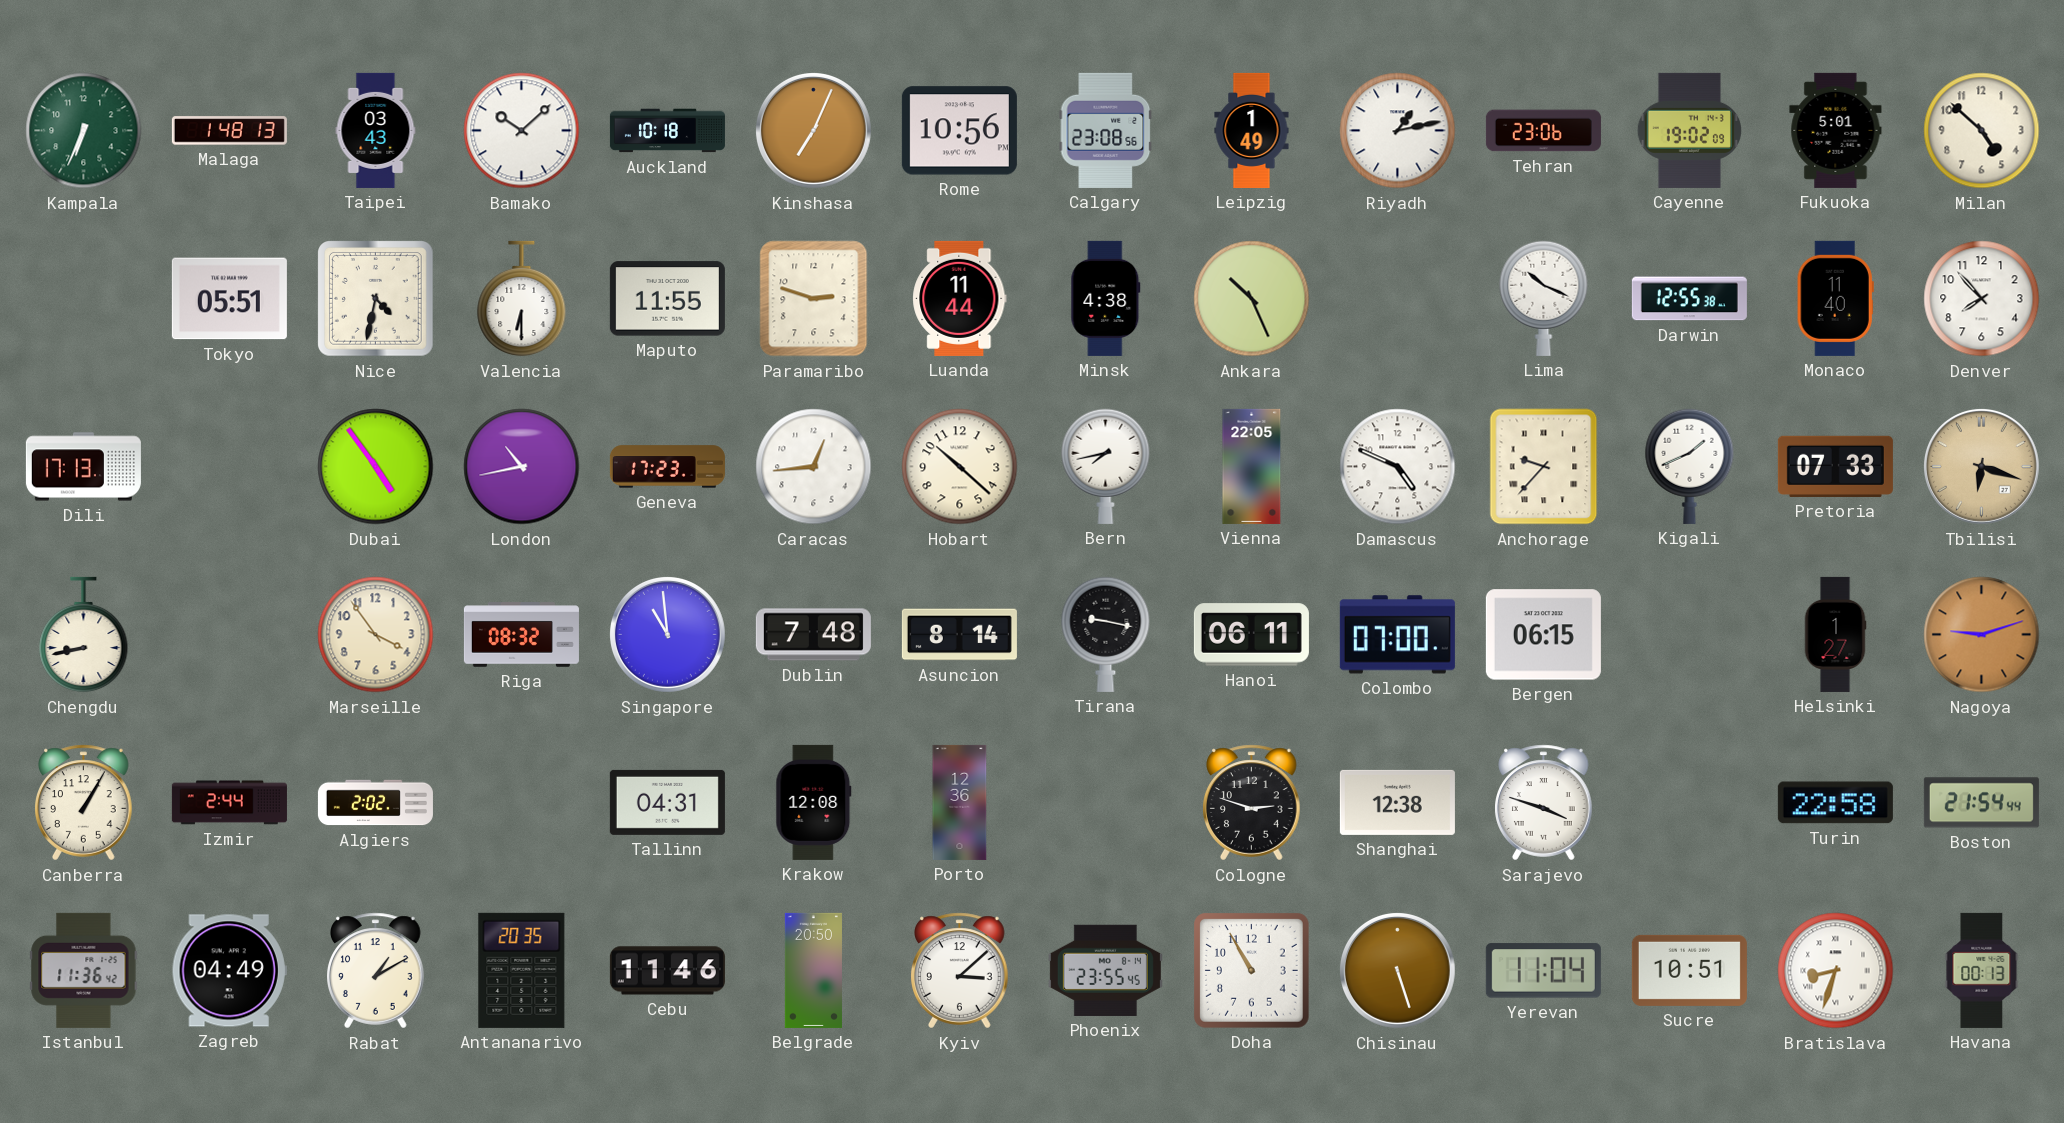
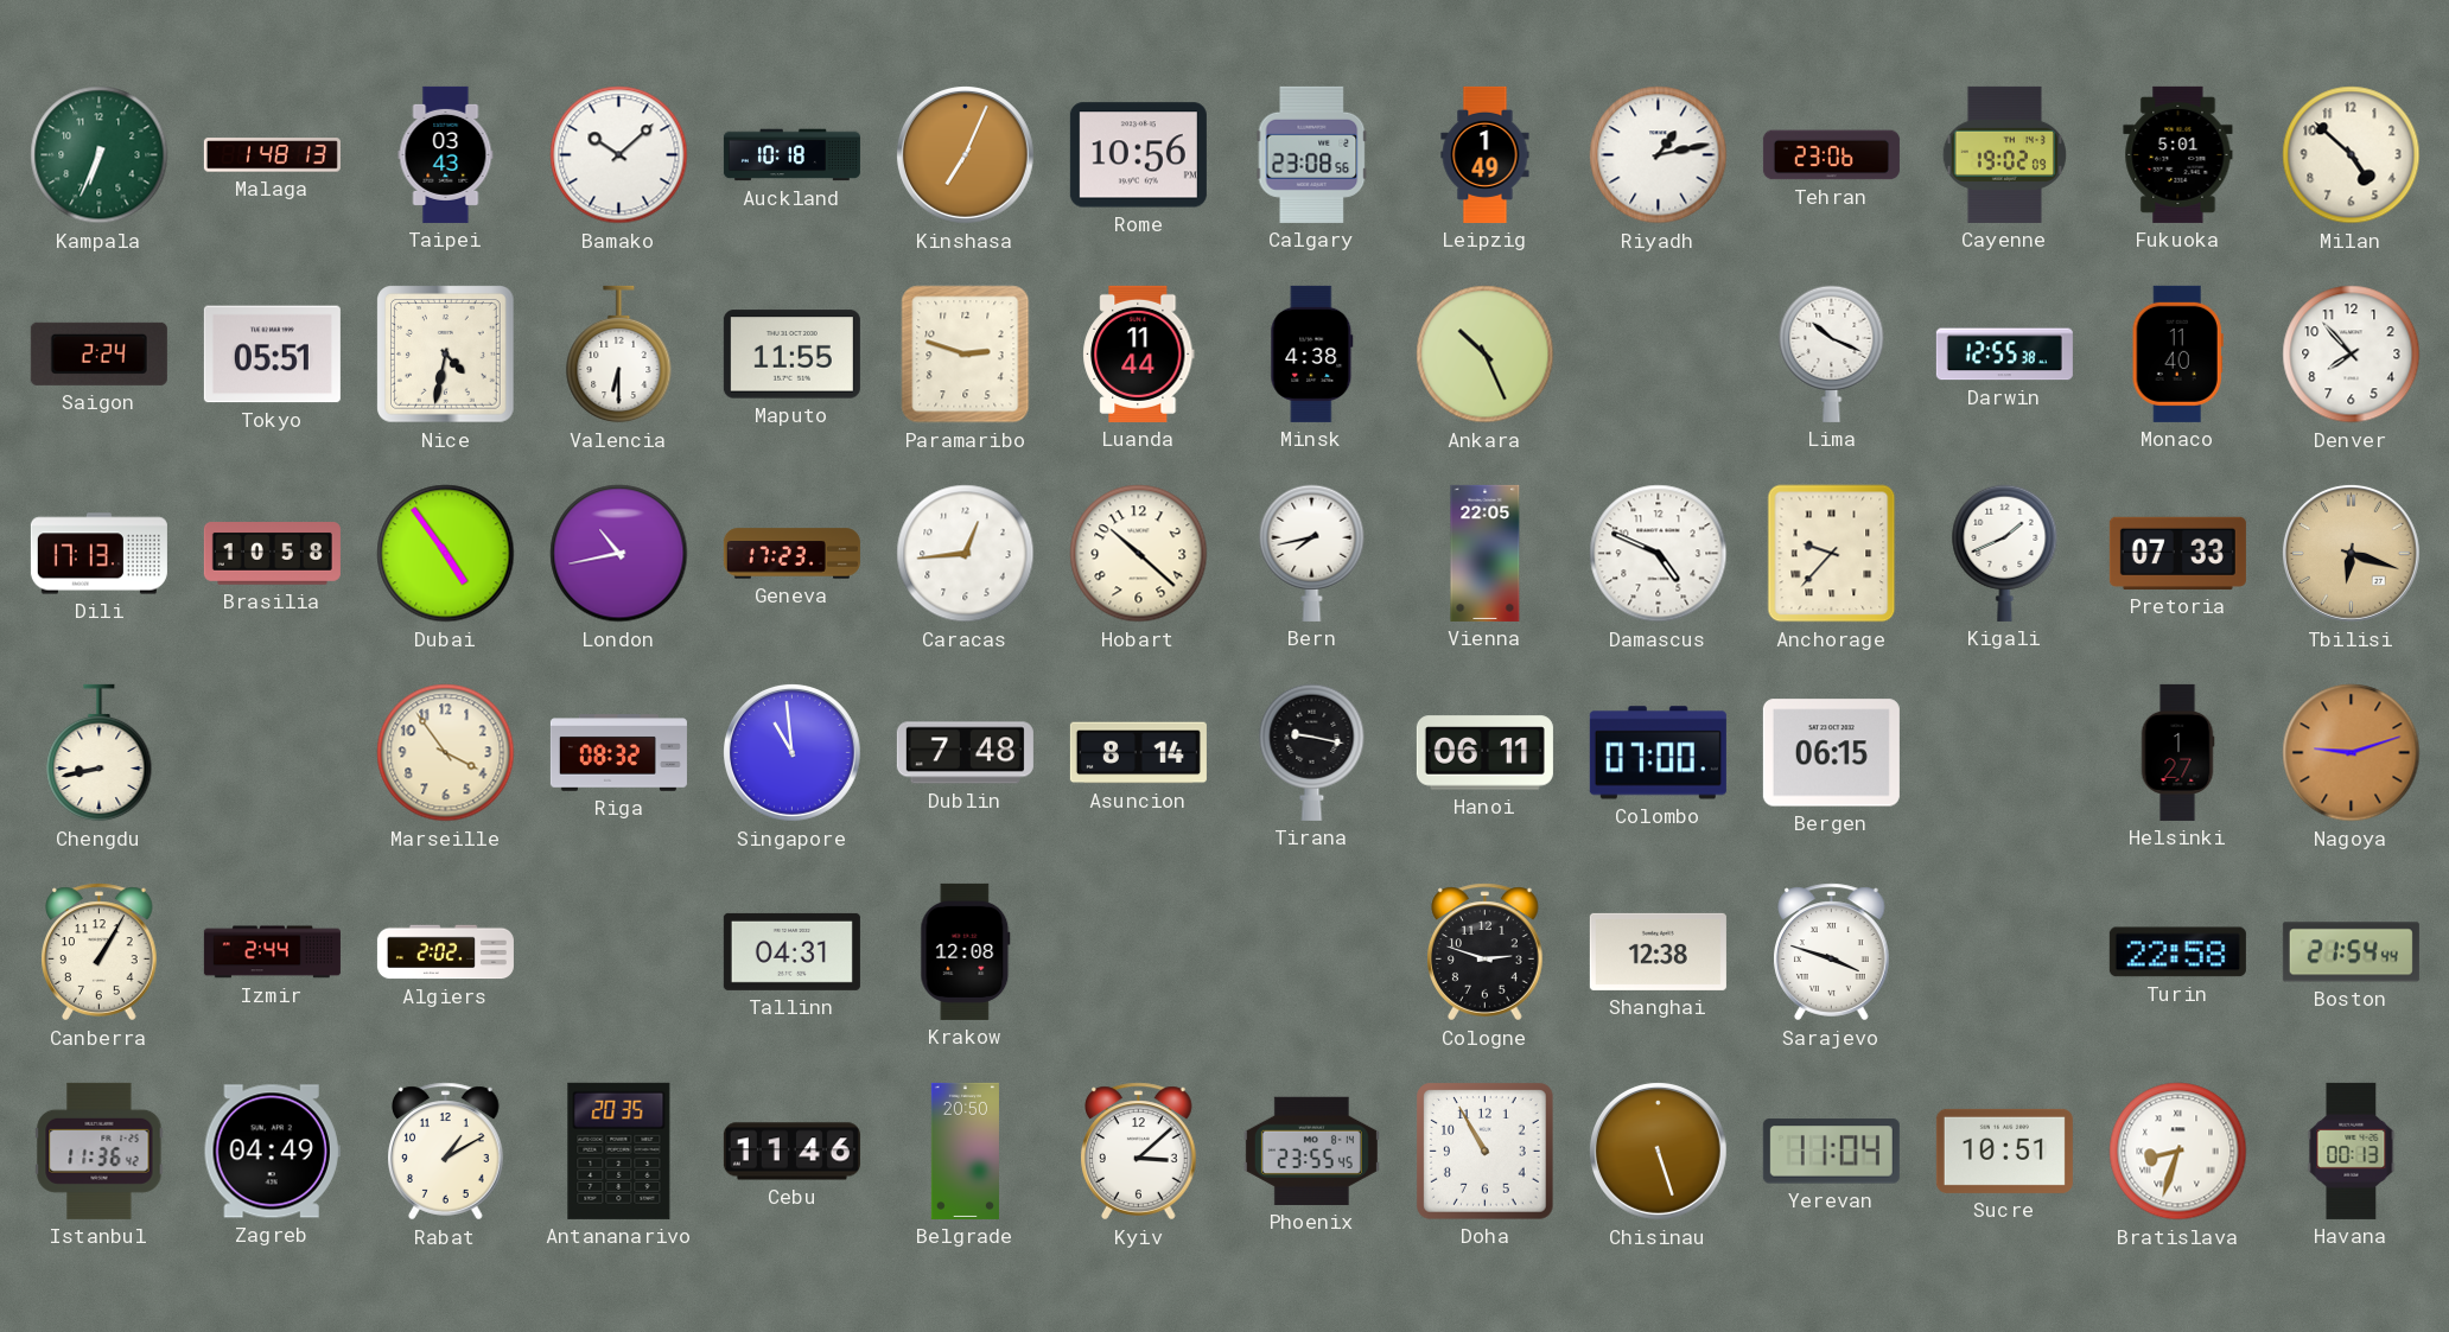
Saigon: none -> 2:24
Brasilia: none -> 10:58
Porto: 12:36 -> none
